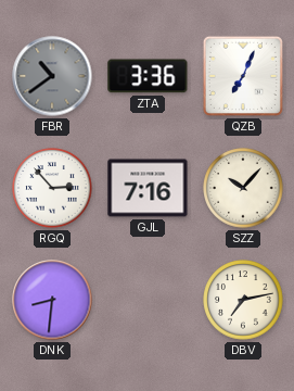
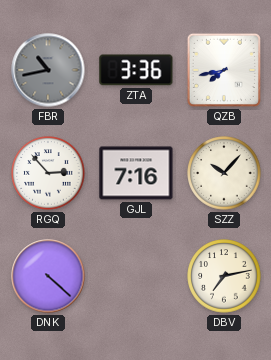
FBR: 10:39 -> 10:43
QZB: 7:04 -> 7:43
DNK: 8:31 -> 4:22
